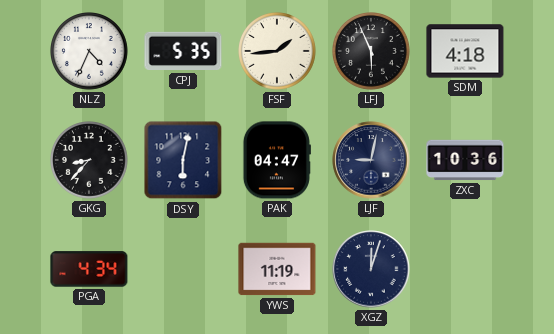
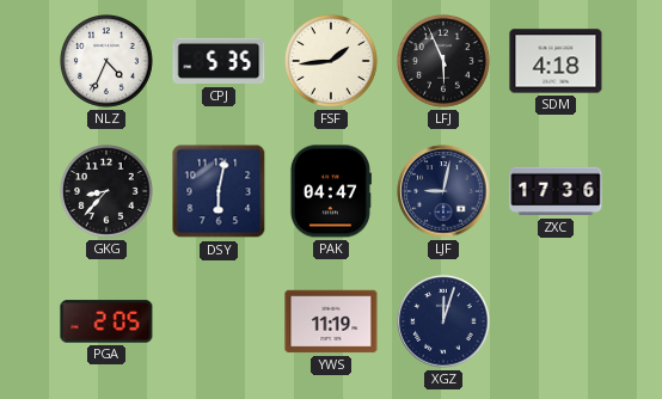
ZXC: 10:36 -> 17:36
PGA: 4:34 -> 2:05
